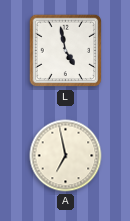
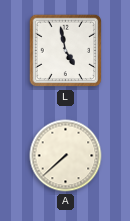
A: 6:58 -> 7:38
